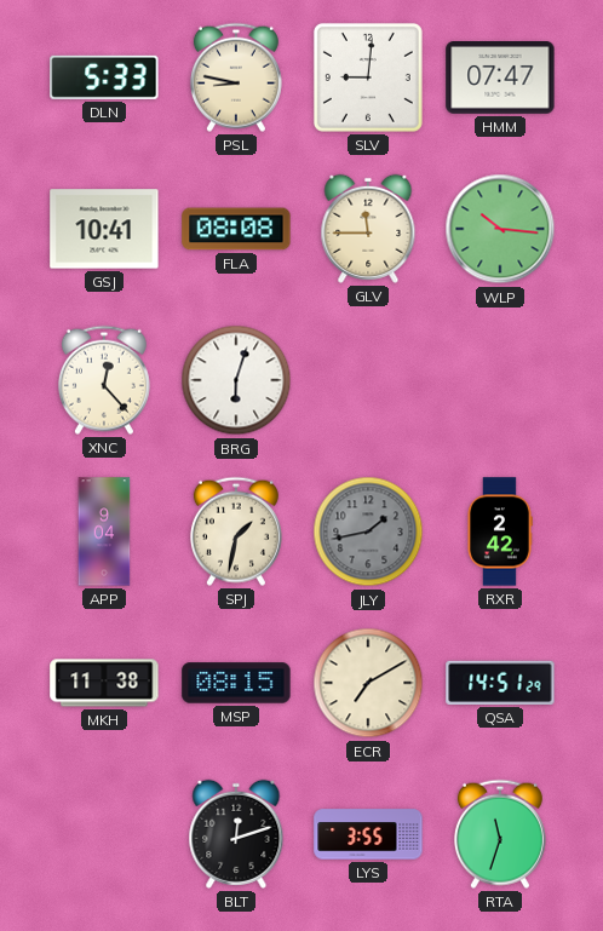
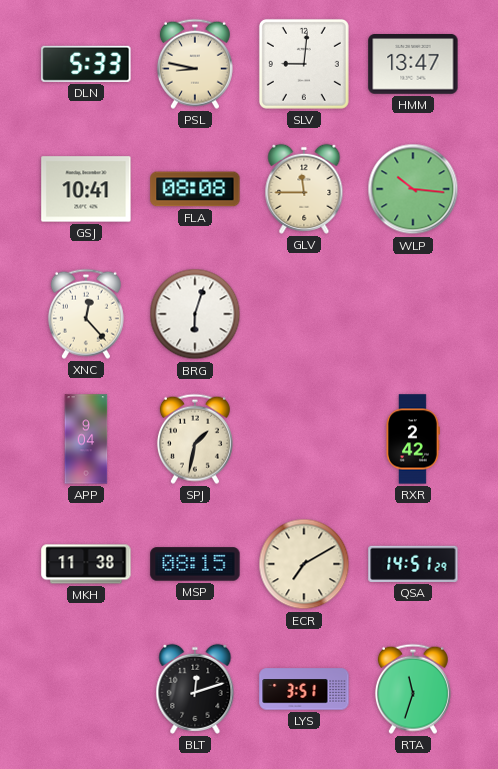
HMM: 07:47 -> 13:47
JLY: 1:43 -> none
LYS: 3:55 -> 3:51
